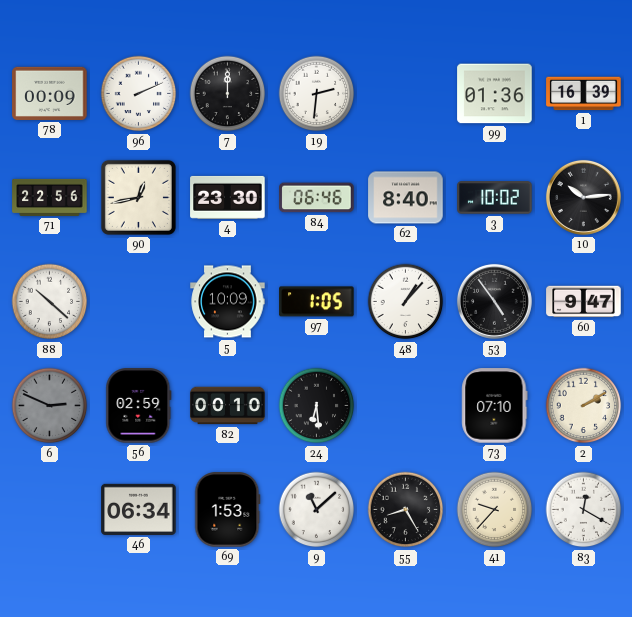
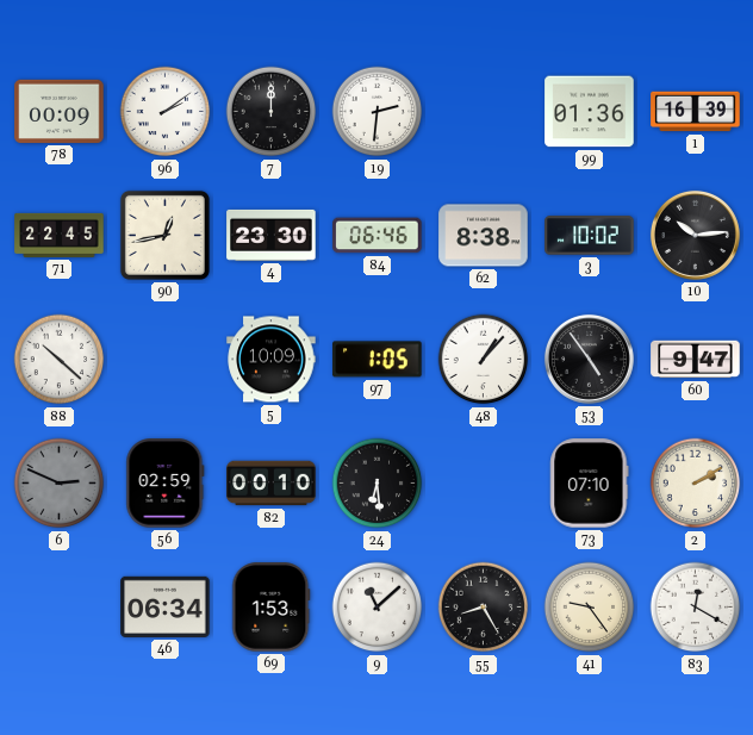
96: 2:11 -> 2:09
71: 22:56 -> 22:45
62: 8:40 -> 8:38
41: 9:37 -> 9:24
